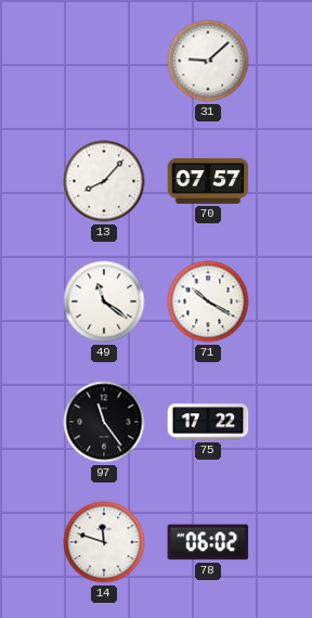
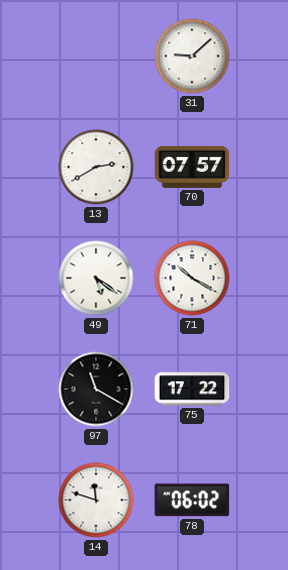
13: 8:07 -> 2:40
49: 11:21 -> 5:21
97: 11:24 -> 11:20
